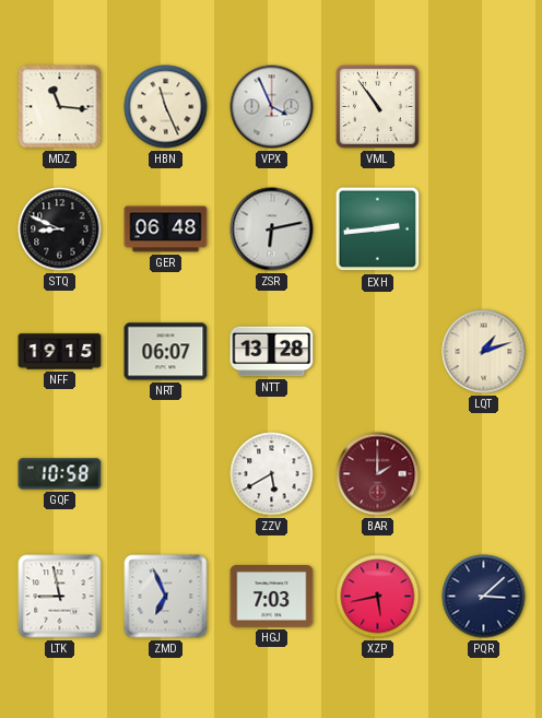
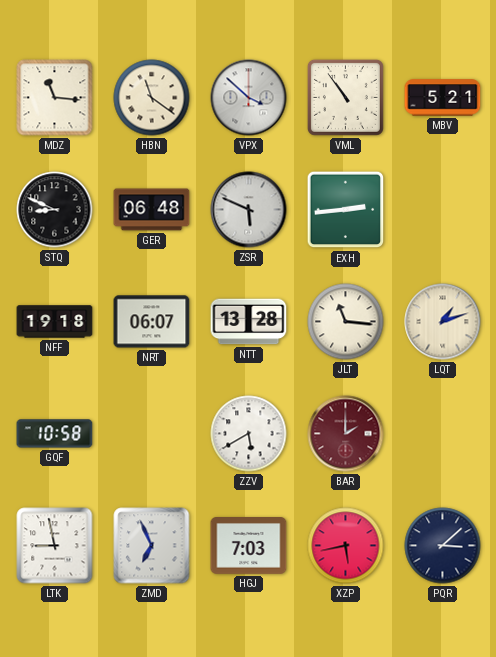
HBN: 11:26 -> 11:21
VPX: 3:56 -> 3:52
MBV: none -> 5:21
ZSR: 6:13 -> 5:49
NFF: 19:15 -> 19:18
JLT: none -> 11:16
